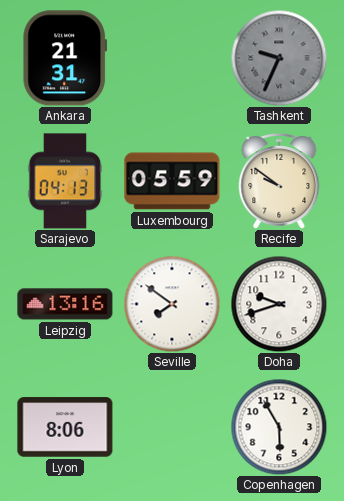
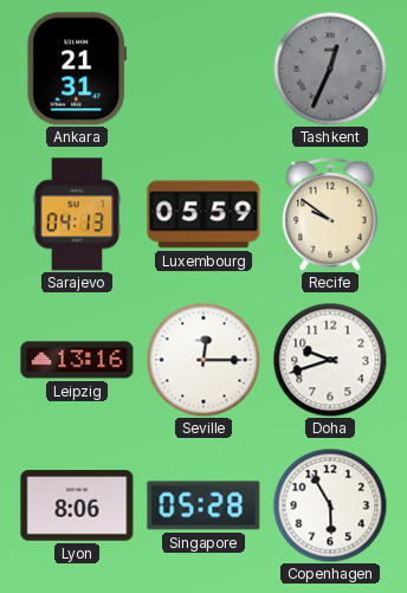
Tashkent: 9:34 -> 12:34
Seville: 7:51 -> 12:15
Singapore: none -> 05:28
